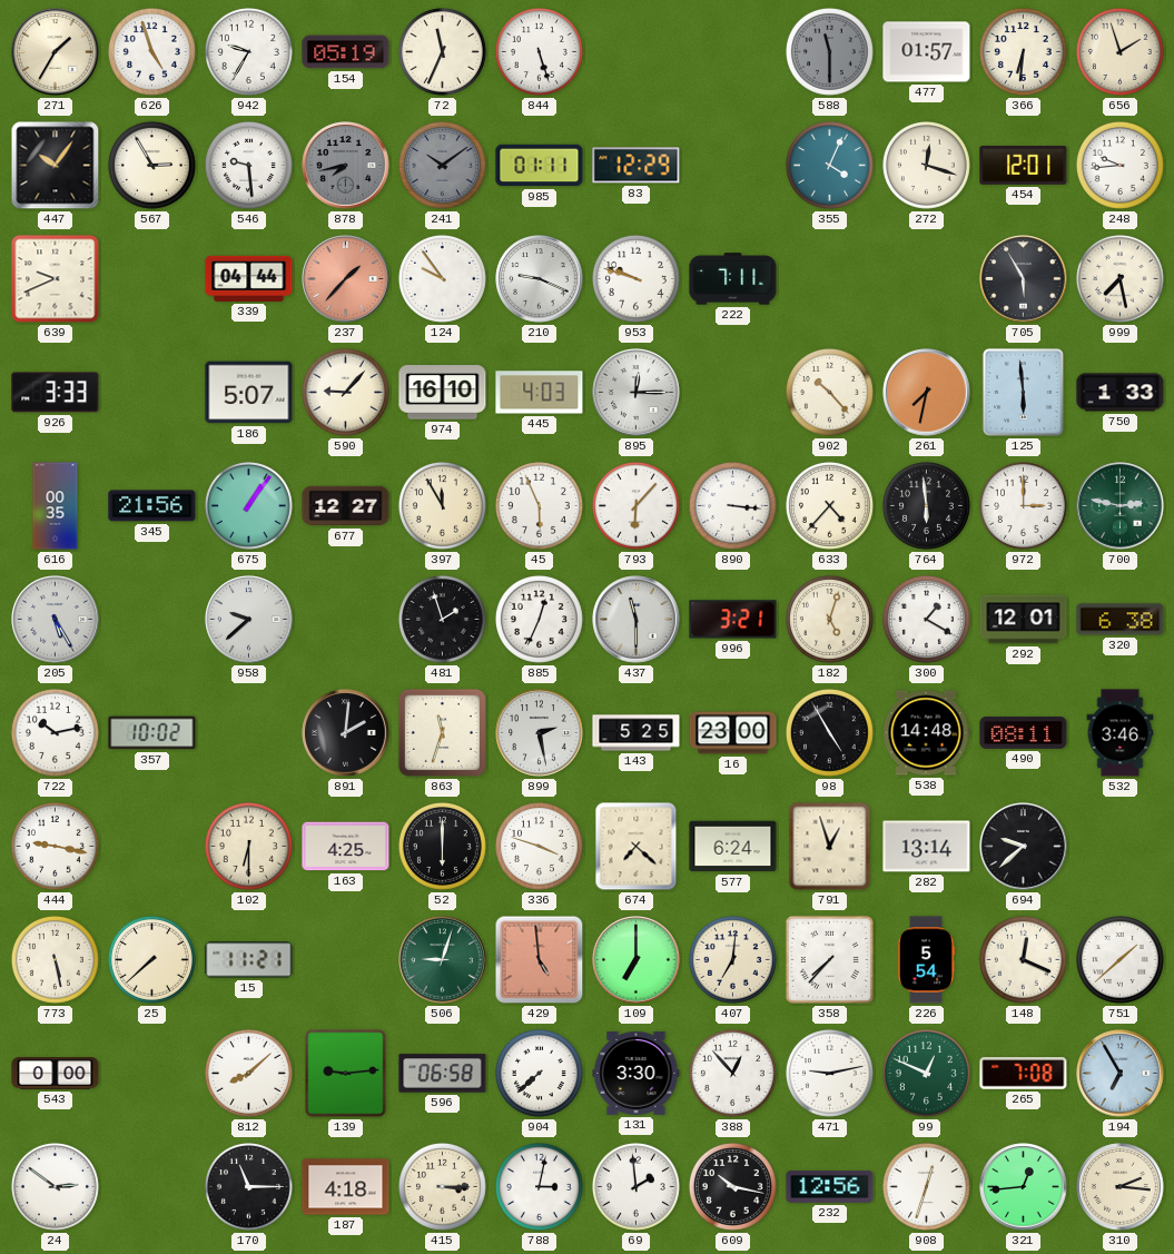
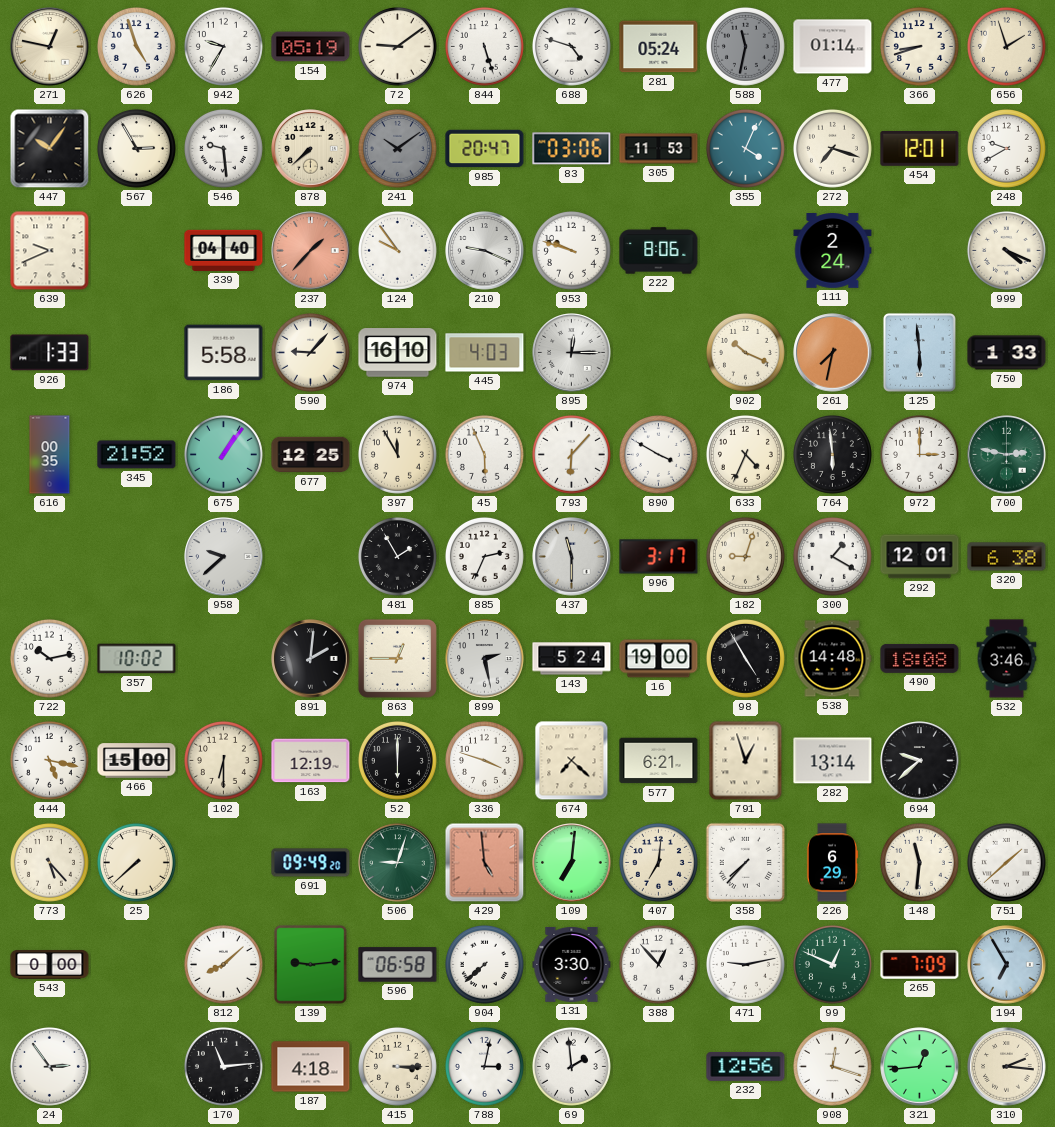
271: 1:35 -> 12:47
72: 11:34 -> 9:09
688: none -> 4:48
281: none -> 05:24
588: 11:30 -> 11:32
477: 01:57 -> 01:14
366: 6:31 -> 8:42
878: 7:43 -> 7:38
878 dial: grey -> cream
985: 01:11 -> 20:47
83: 12:29 -> 03:06
305: none -> 11:53
272: 12:18 -> 7:18
248: 9:44 -> 9:40
339: 04:44 -> 04:40
222: 7:11 -> 8:06
111: none -> 2:24
705: 5:55 -> none
999: 7:28 -> 4:19
926: 3:33 -> 1:33
186: 5:07 -> 5:58
902: 10:23 -> 10:19
345: 21:56 -> 21:52
677: 12:27 -> 12:25
890: 3:16 -> 3:50
633: 4:37 -> 4:34
205: 5:25 -> none
481: 1:57 -> 1:55
885: 12:34 -> 2:34
996: 3:21 -> 3:17
182: 5:03 -> 9:03
863: 11:33 -> 12:45
143: 5:25 -> 5:24
16: 23:00 -> 19:00
490: 08:11 -> 18:08
444: 9:17 -> 5:17
466: none -> 15:00
163: 4:25 -> 12:19
577: 6:24 -> 6:21
773: 5:28 -> 5:23
15: 11:21 -> none
691: none -> 09:49
109: 7:00 -> 7:01
226: 5:54 -> 6:29
148: 12:19 -> 11:31
265: 7:08 -> 7:09
24: 2:51 -> 2:54
170: 11:15 -> 11:14
609: 10:17 -> none
908: 12:33 -> 12:18
